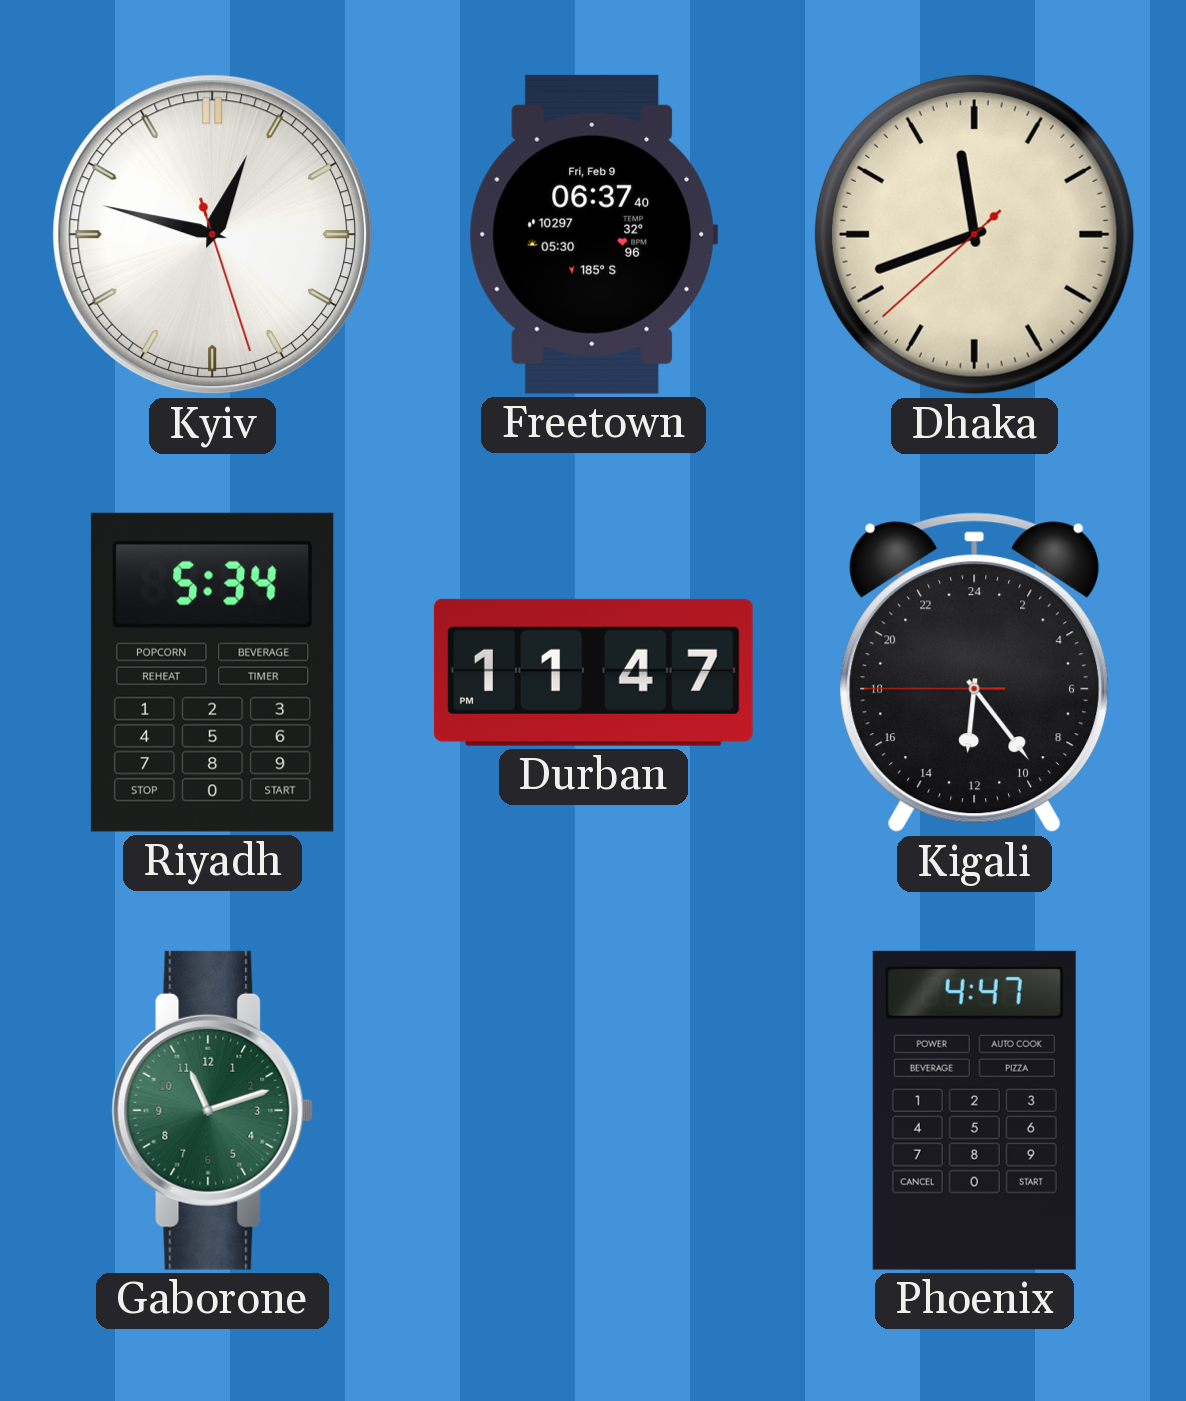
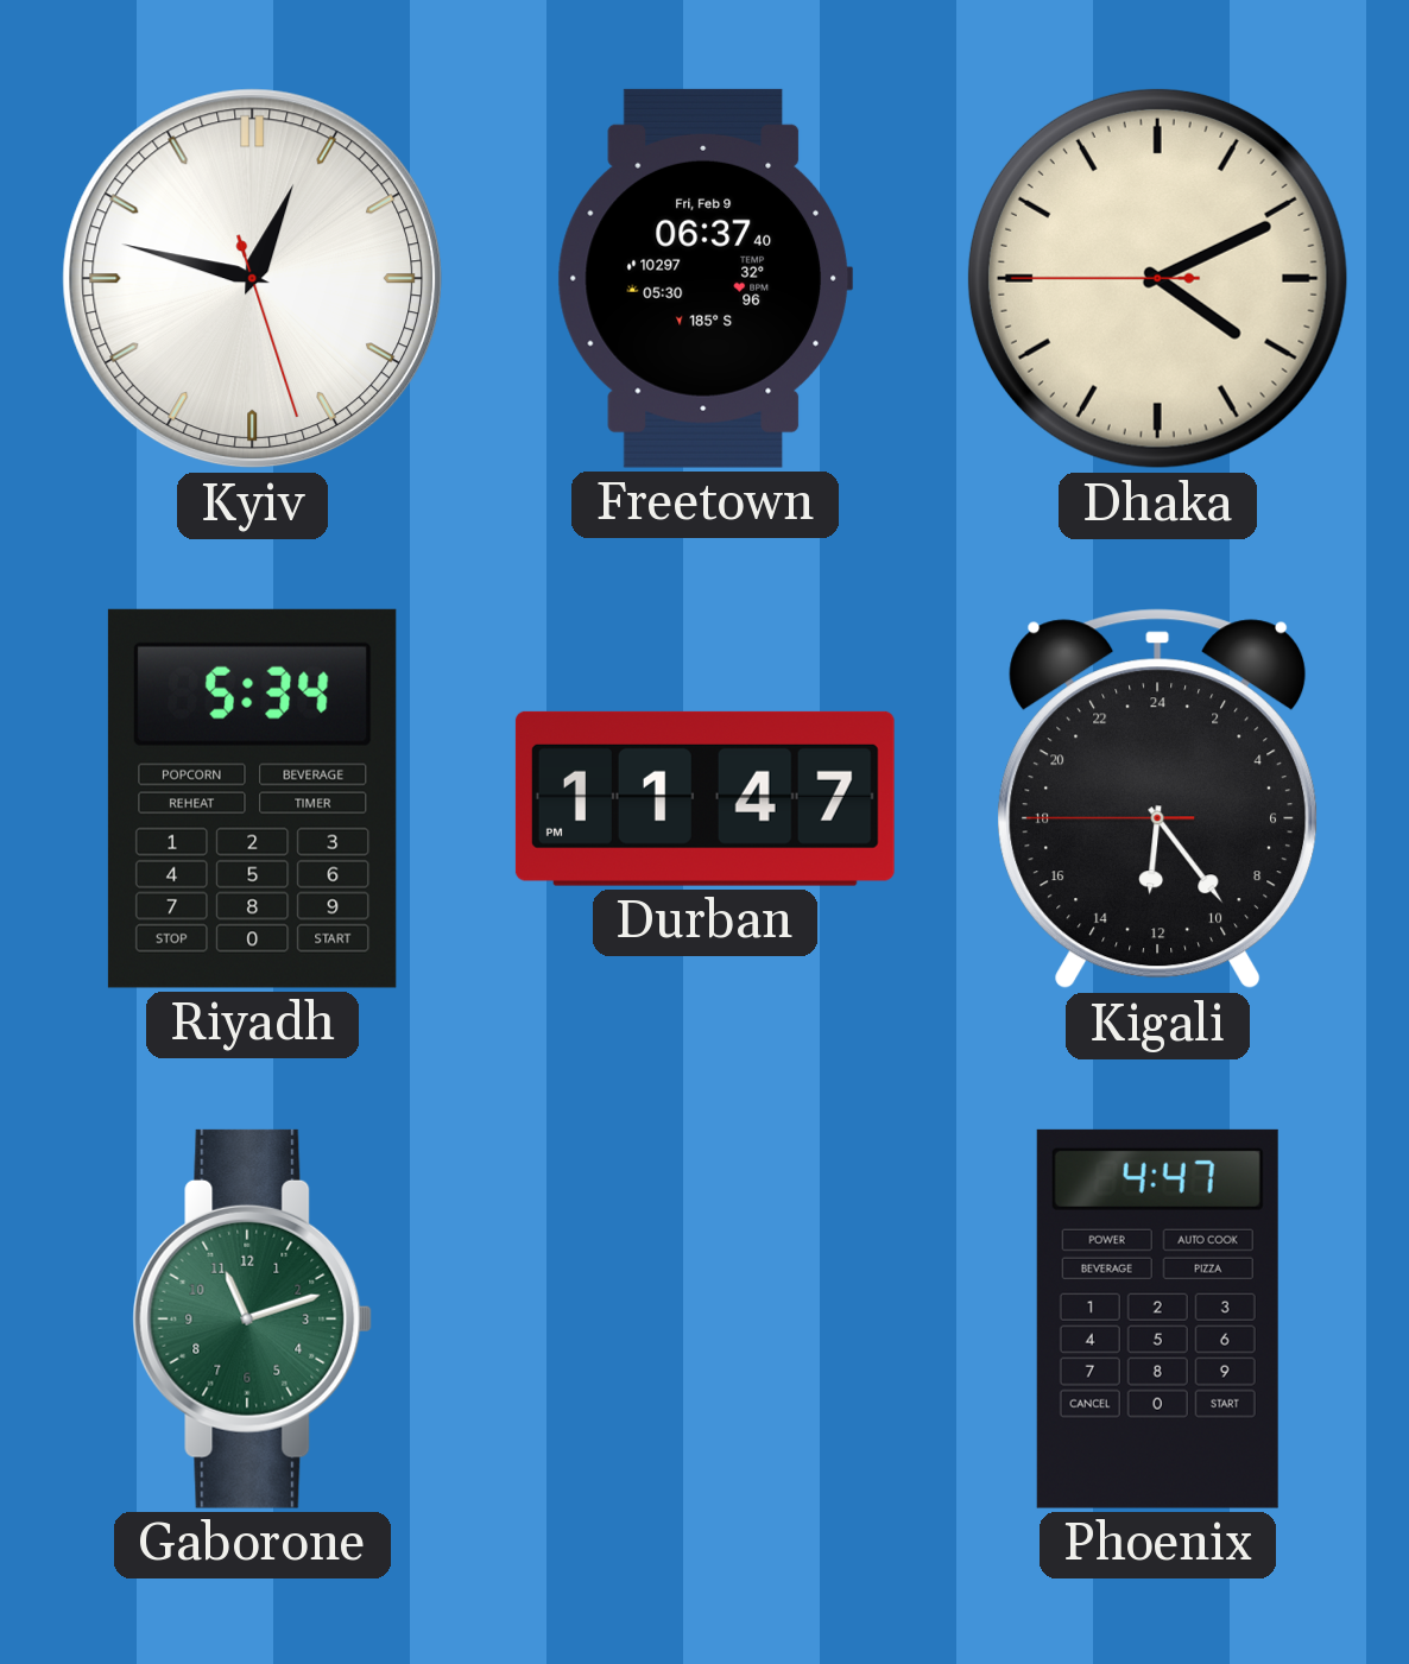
Dhaka: 11:41 -> 4:10
